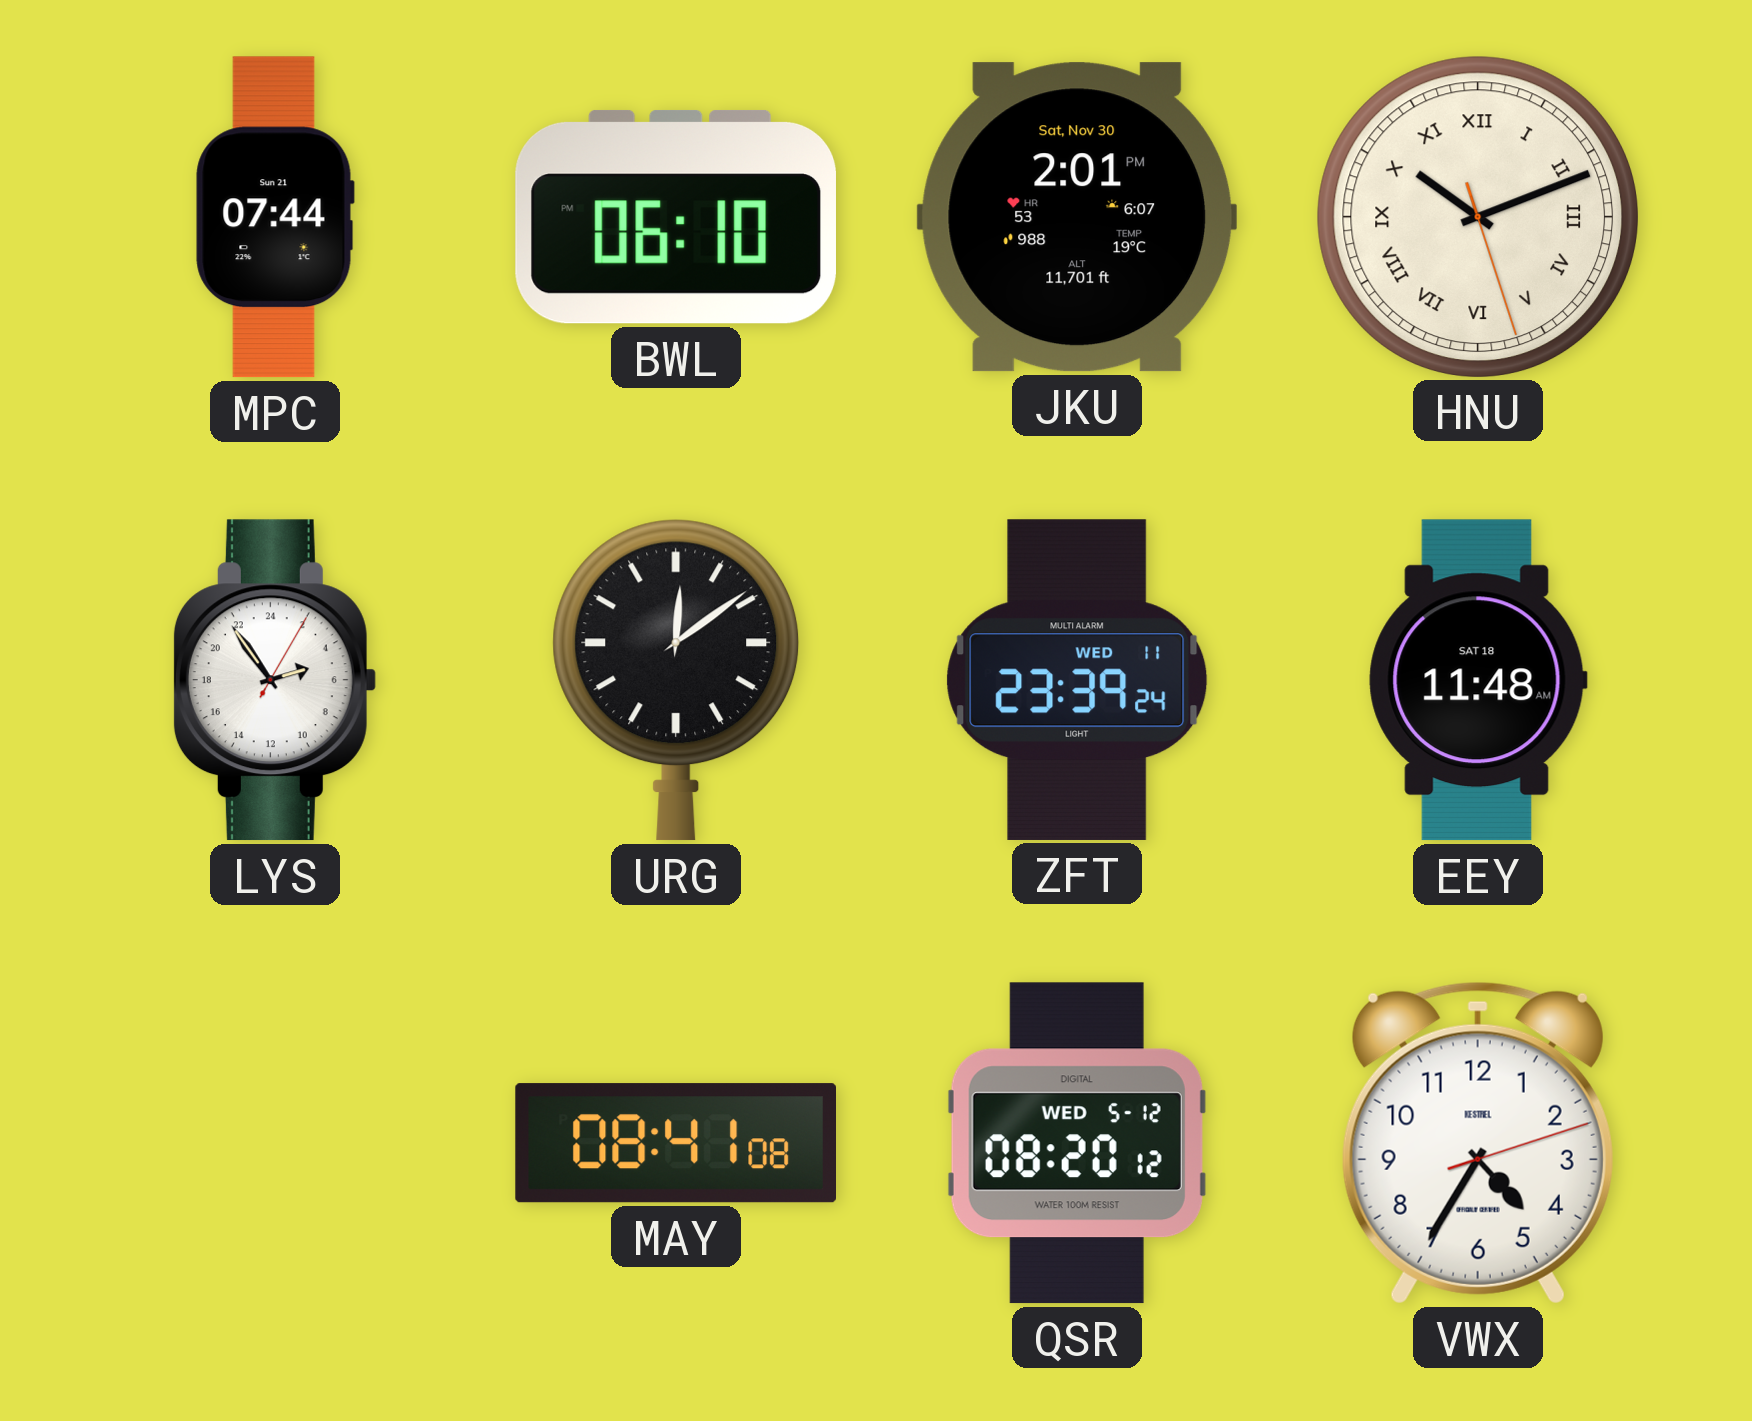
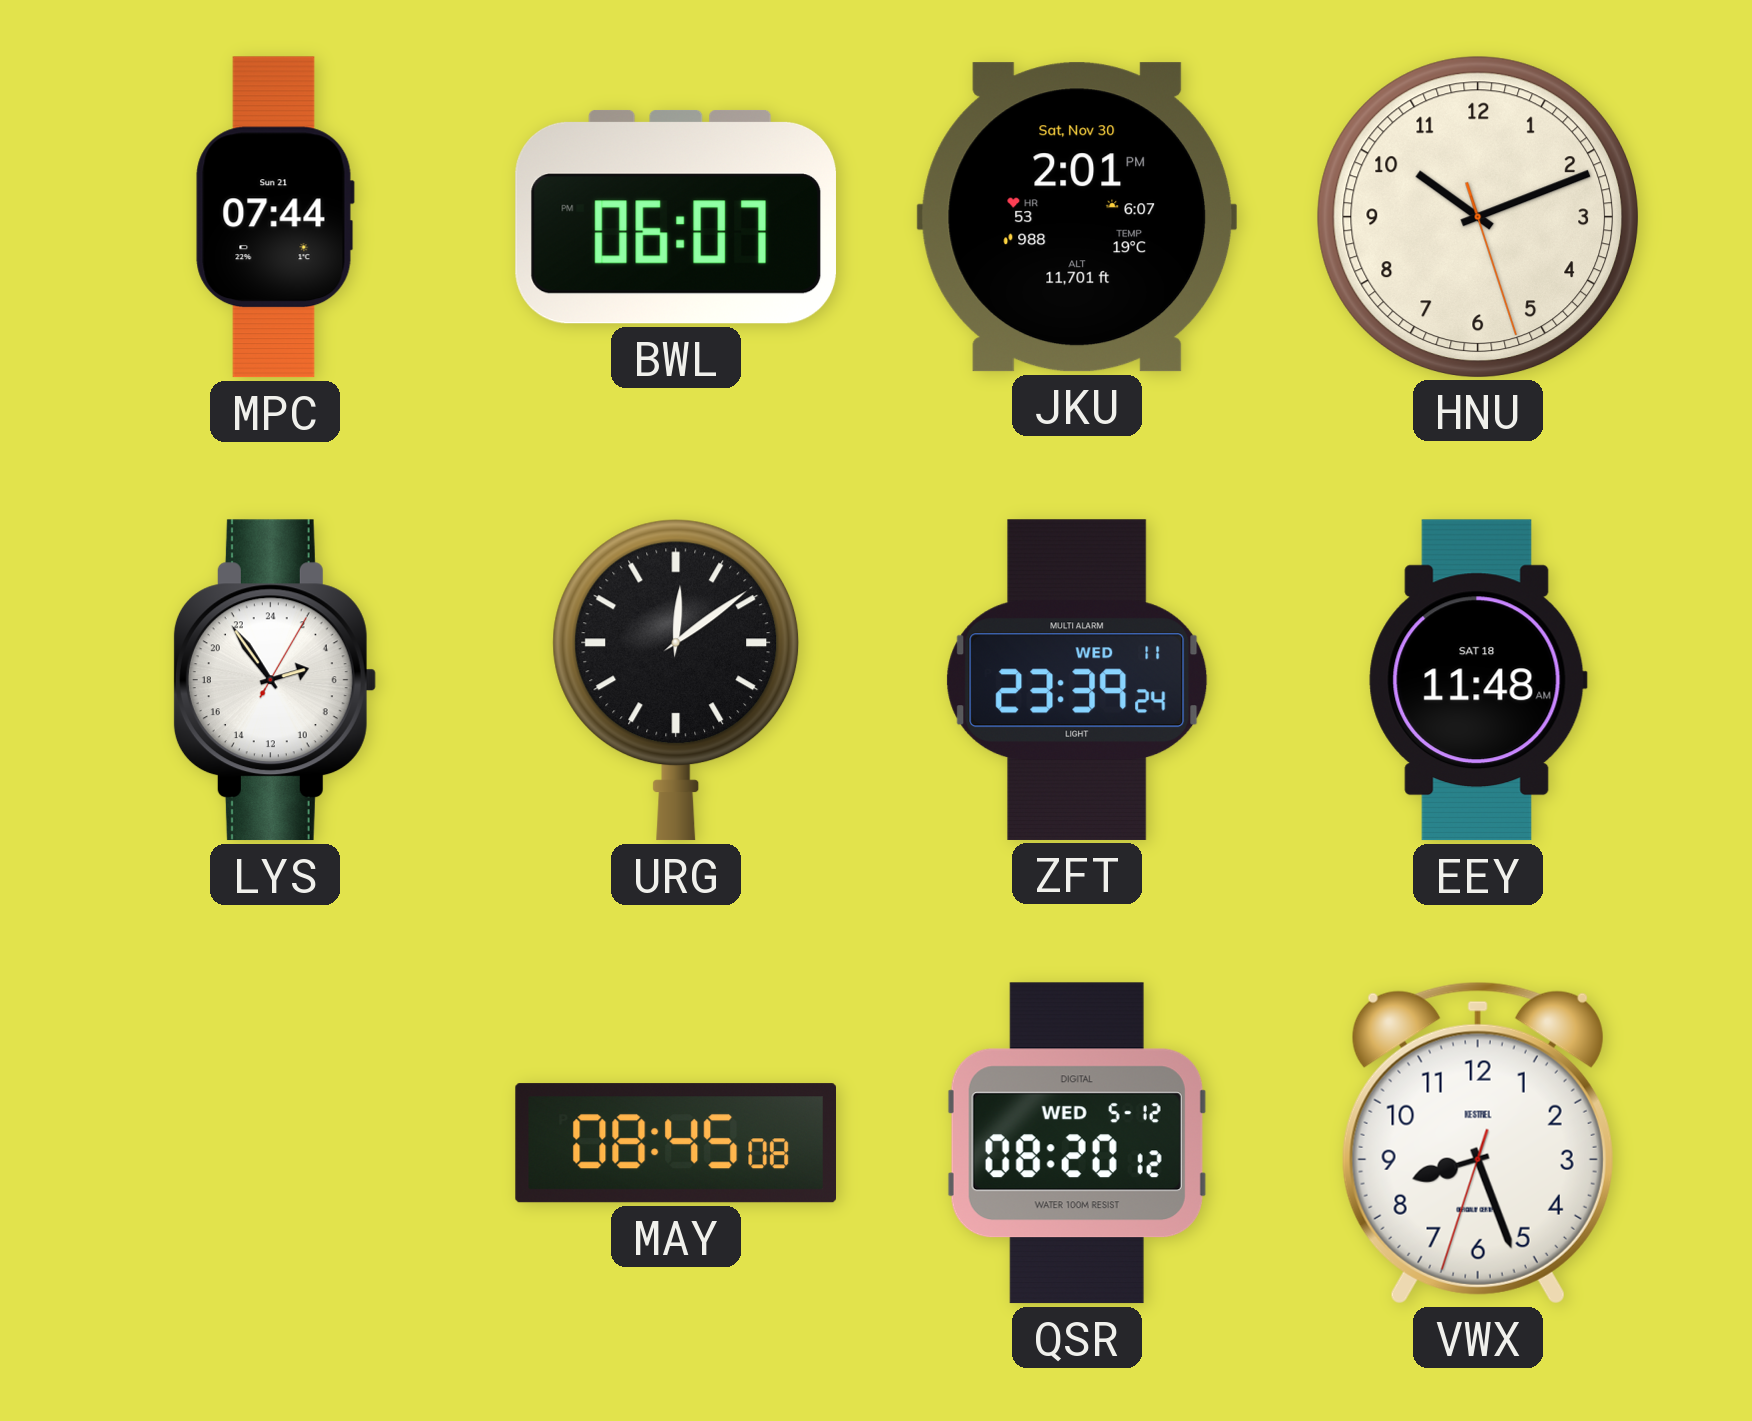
BWL: 06:10 -> 06:07
HNU numerals: Roman -> Arabic
MAY: 08:41 -> 08:45
VWX: 4:35 -> 8:26
